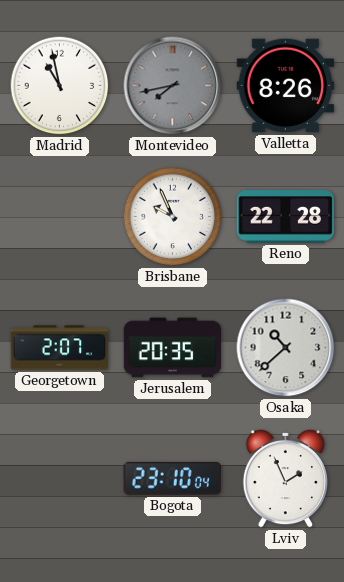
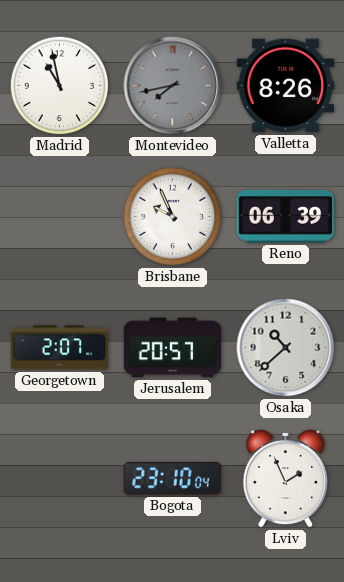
Reno: 22:28 -> 06:39
Jerusalem: 20:35 -> 20:57
